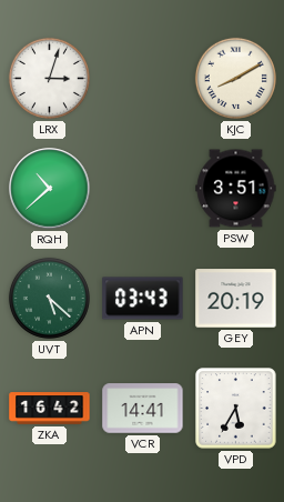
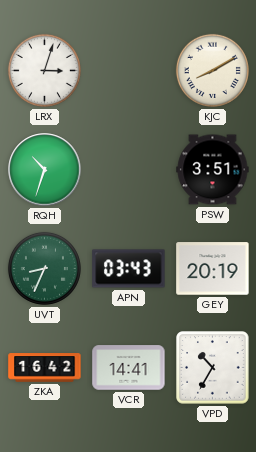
RQH: 10:38 -> 10:33
UVT: 5:22 -> 8:34
VPD: 5:35 -> 10:35
